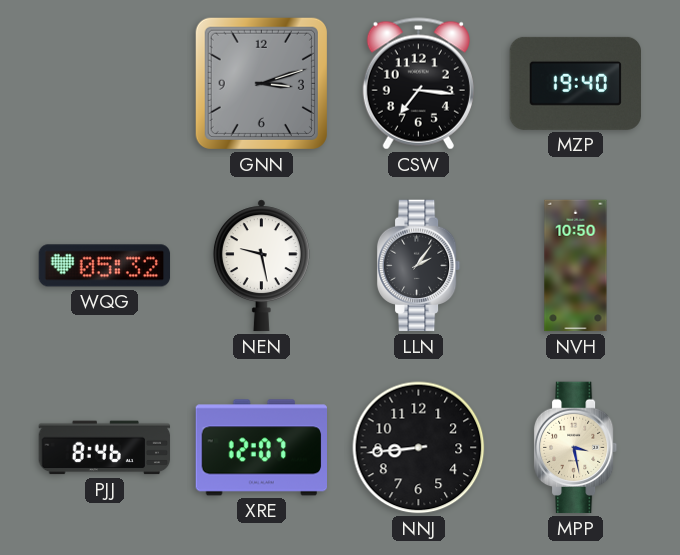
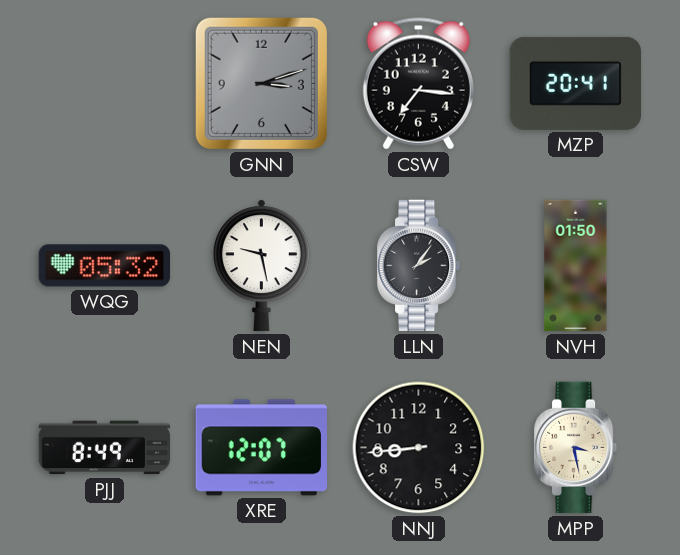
MZP: 19:40 -> 20:41
NVH: 10:50 -> 01:50
PJJ: 8:46 -> 8:49
